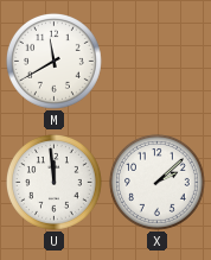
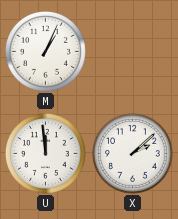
M: 11:40 -> 1:04
